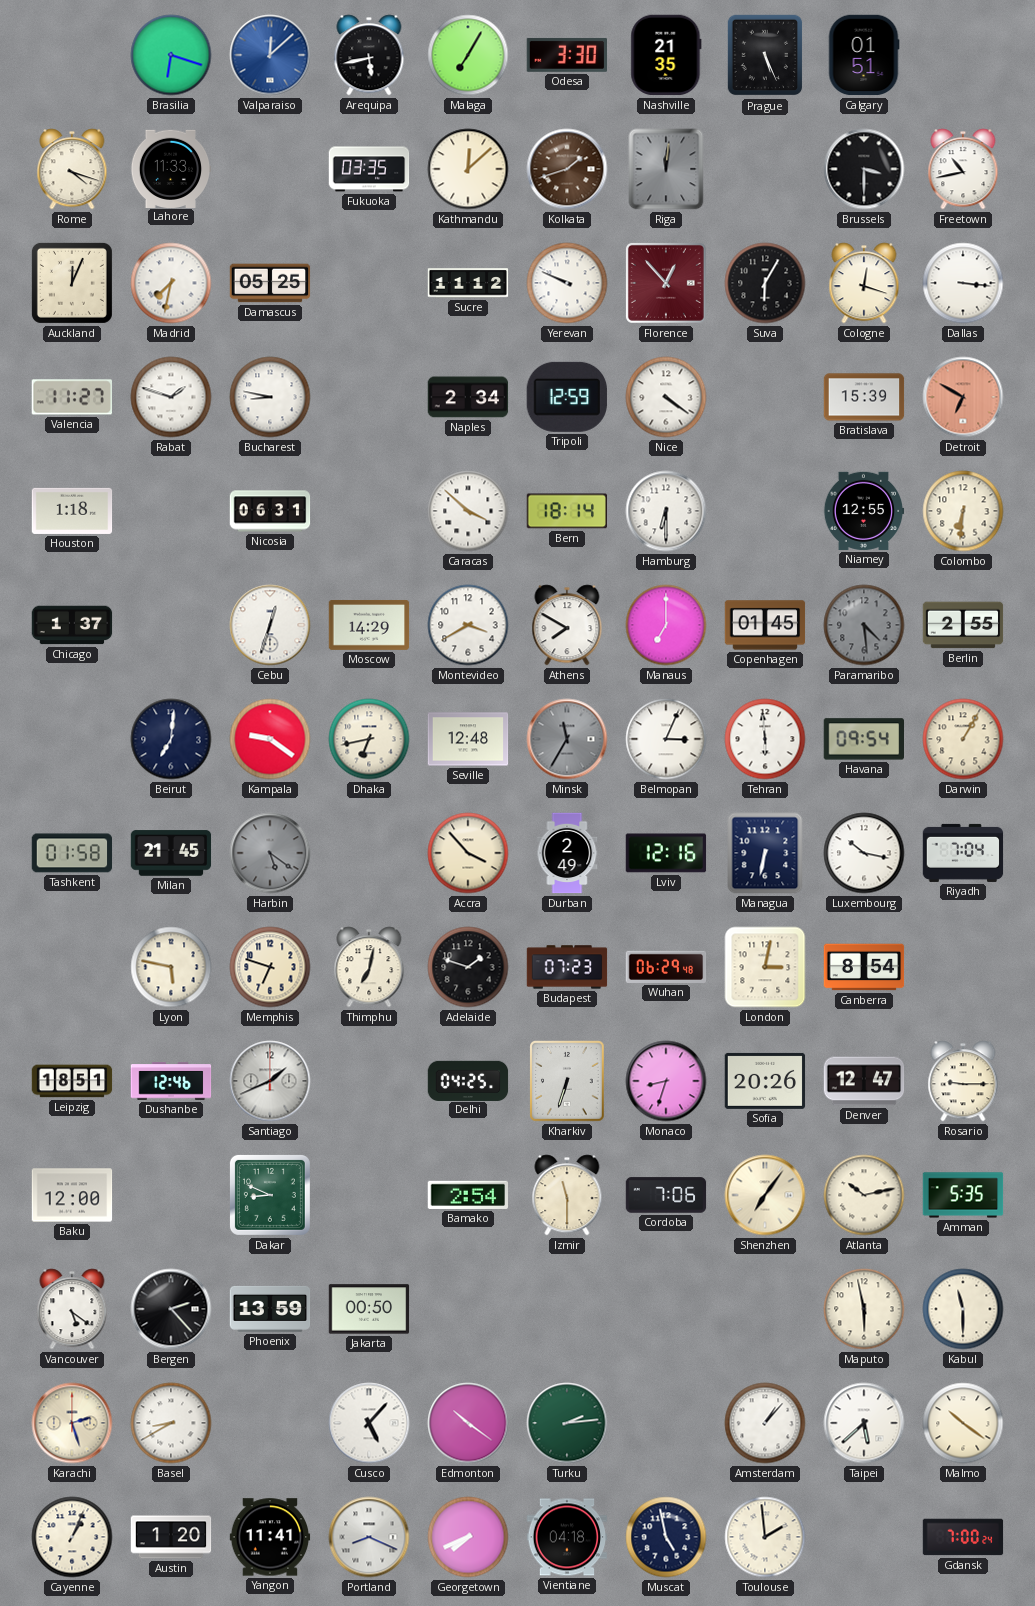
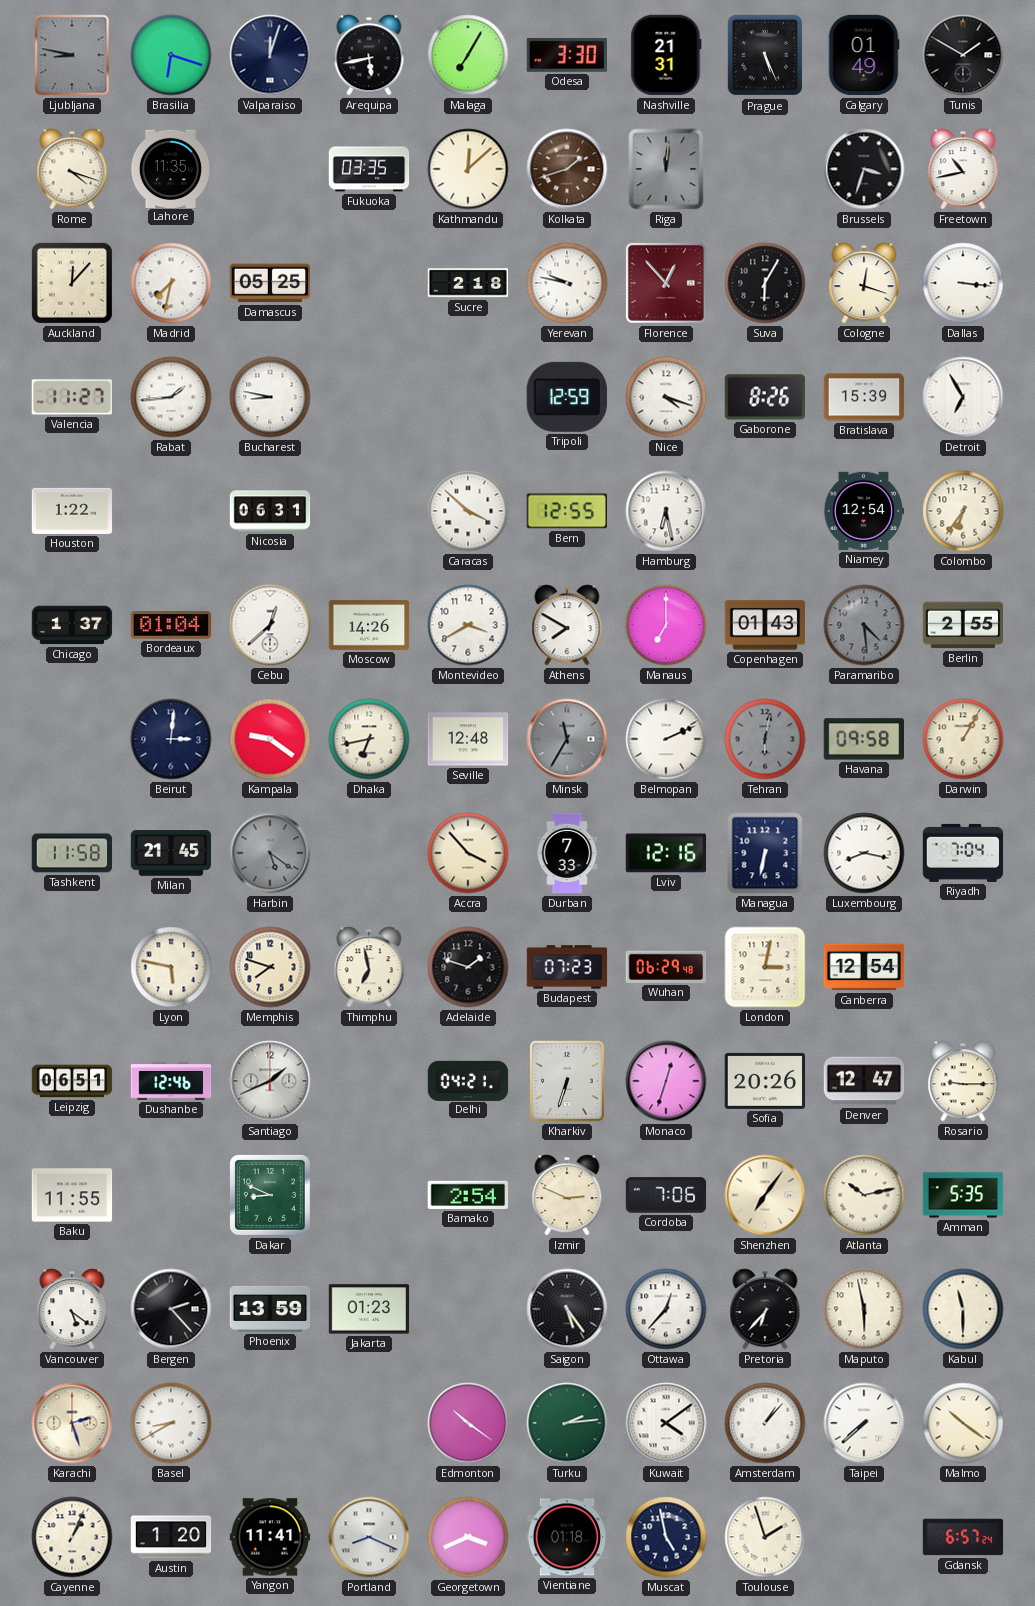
Ljubljana: none -> 8:47
Valparaiso: 12:08 -> 12:03
Valparaiso dial: blue -> navy
Nashville: 21:35 -> 21:31
Calgary: 01:51 -> 01:49
Tunis: none -> 1:50
Lahore: 11:33 -> 11:35
Brussels: 3:30 -> 3:33
Auckland: 12:04 -> 12:07
Sucre: 11:12 -> 2:18
Yerevan: 9:49 -> 9:47
Rabat: 1:48 -> 1:44
Naples: 2:34 -> none
Nice: 4:21 -> 4:18
Gaborone: none -> 8:26
Detroit: 6:50 -> 6:55
Detroit dial: salmon -> white
Houston: 1:18 -> 1:22
Bern: 18:14 -> 12:55
Hamburg: 6:30 -> 6:28
Niamey: 12:55 -> 12:54
Colombo: 6:31 -> 6:36
Bordeaux: none -> 01:04
Cebu: 12:33 -> 12:38
Moscow: 14:29 -> 14:26
Copenhagen: 01:45 -> 01:43
Beirut: 7:01 -> 3:01
Belmopan: 3:04 -> 2:11
Tehran: 5:59 -> 6:02
Tehran dial: white -> grey
Havana: 09:54 -> 09:58
Tashkent: 01:58 -> 11:58
Durban: 2:49 -> 7:33
Luxembourg: 10:17 -> 8:17
Memphis: 6:48 -> 7:48
Thimphu: 7:02 -> 6:58
Canberra: 8:54 -> 12:54
Leipzig: 18:51 -> 06:51
Delhi: 04:25 -> 04:21
Monaco: 8:33 -> 12:33
Baku: 12:00 -> 11:55
Izmir: 11:30 -> 2:49
Jakarta: 00:50 -> 01:23
Saigon: none -> 5:24
Ottawa: none -> 12:37
Pretoria: none -> 6:37
Cusco: 5:07 -> none
Kuwait: none -> 4:09
Taipei: 5:38 -> 7:38
Georgetown: 7:41 -> 3:41
Vientiane: 04:18 -> 01:18
Toulouse: 1:59 -> 1:57
Gdansk: 7:00 -> 6:57
